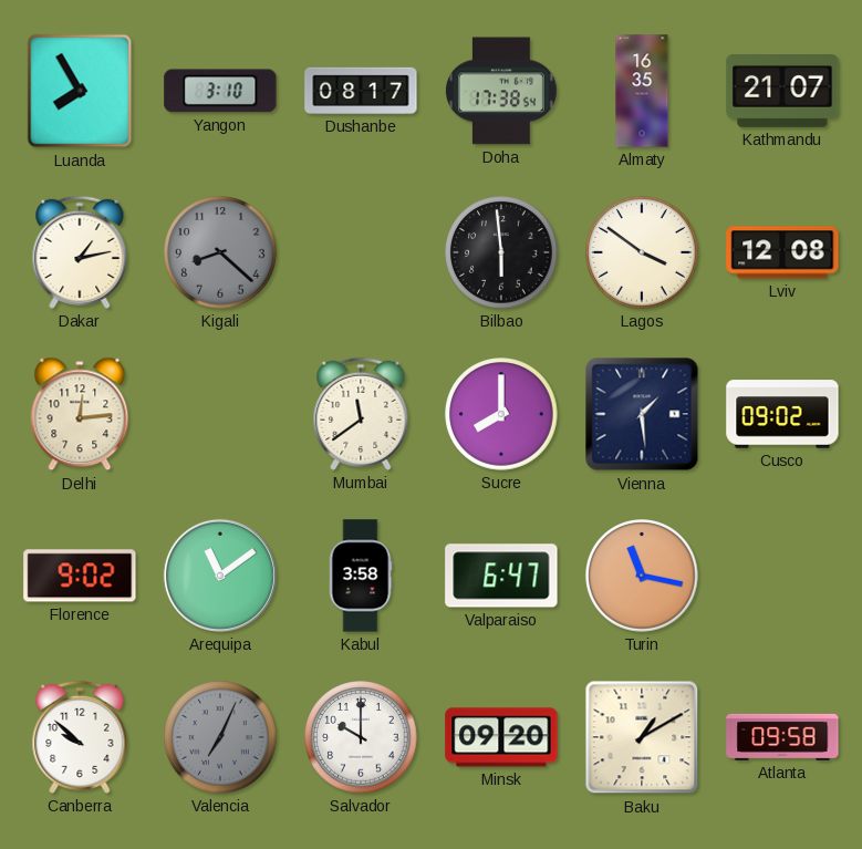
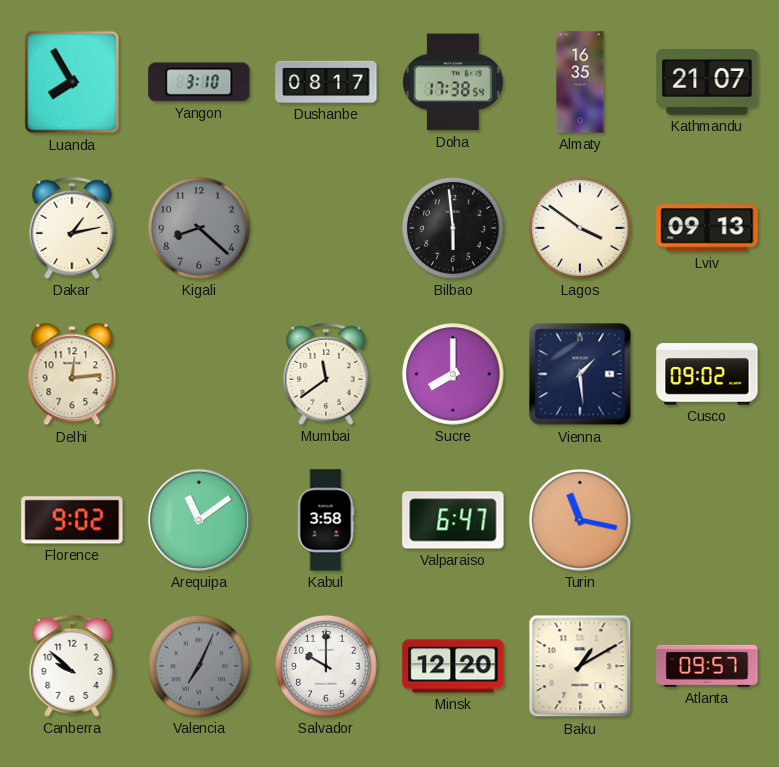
Lviv: 12:08 -> 09:13
Minsk: 09:20 -> 12:20
Atlanta: 09:58 -> 09:57
